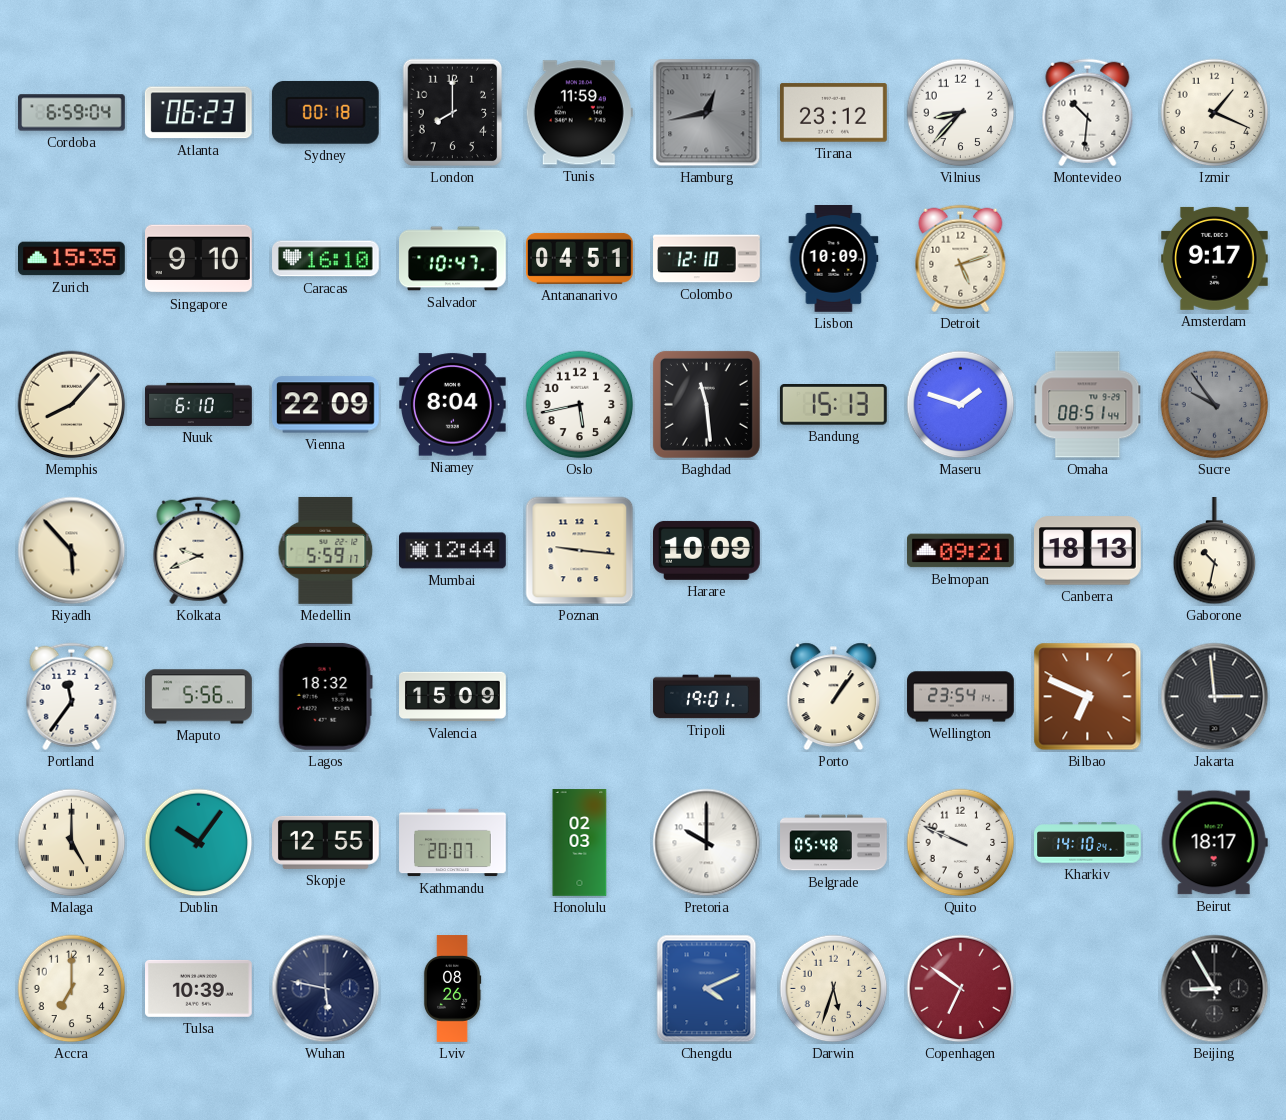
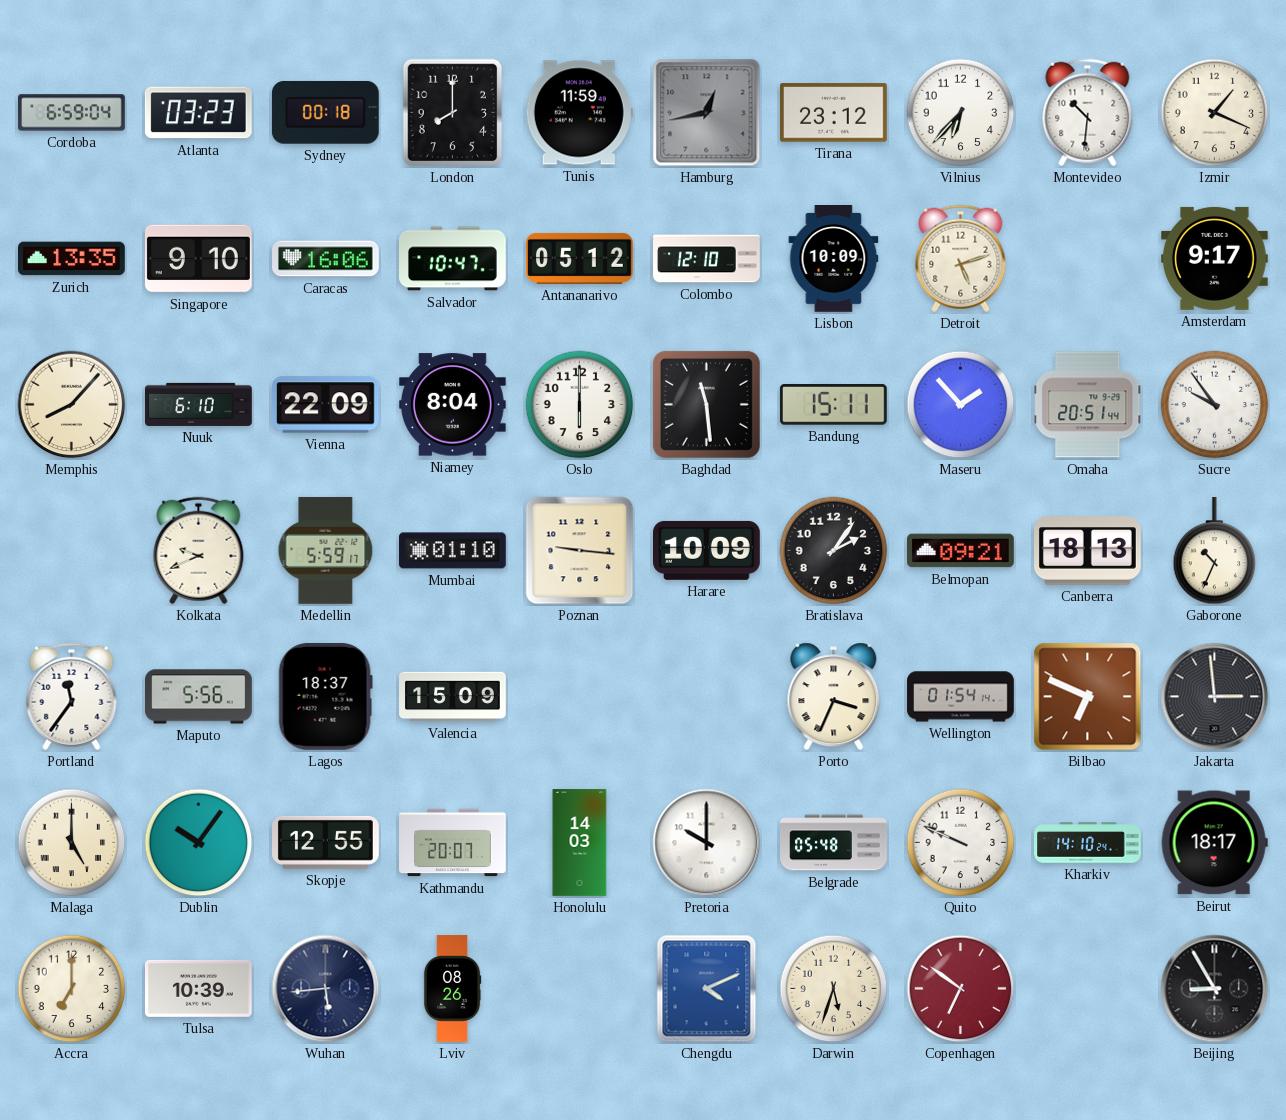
Atlanta: 06:23 -> 03:23
Vilnius: 8:37 -> 6:37
Zurich: 15:35 -> 13:35
Caracas: 16:10 -> 16:06
Antananarivo: 04:51 -> 05:12
Oslo: 5:43 -> 6:00
Bandung: 15:13 -> 15:11
Maseru: 1:48 -> 1:53
Omaha: 08:51 -> 20:51
Sucre dial: grey -> white
Riyadh: 5:53 -> none
Mumbai: 12:44 -> 01:10
Bratislava: none -> 2:06
Gaborone: 10:32 -> 10:34
Lagos: 18:32 -> 18:37
Tripoli: 19:01 -> none
Porto: 1:06 -> 3:34
Wellington: 23:54 -> 01:54
Honolulu: 02:03 -> 14:03
Wuhan: 5:47 -> 5:44
